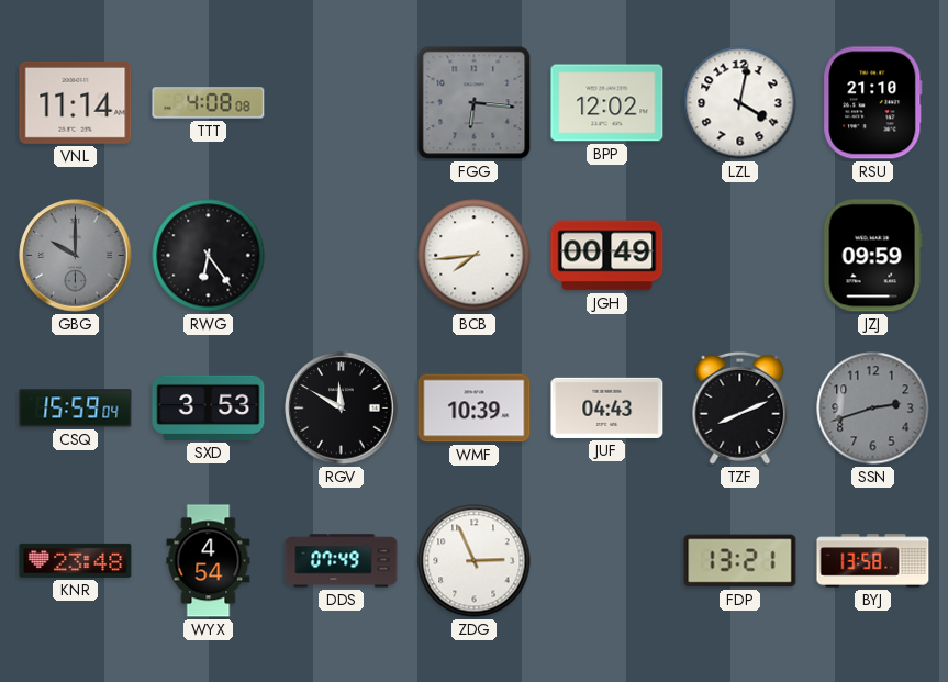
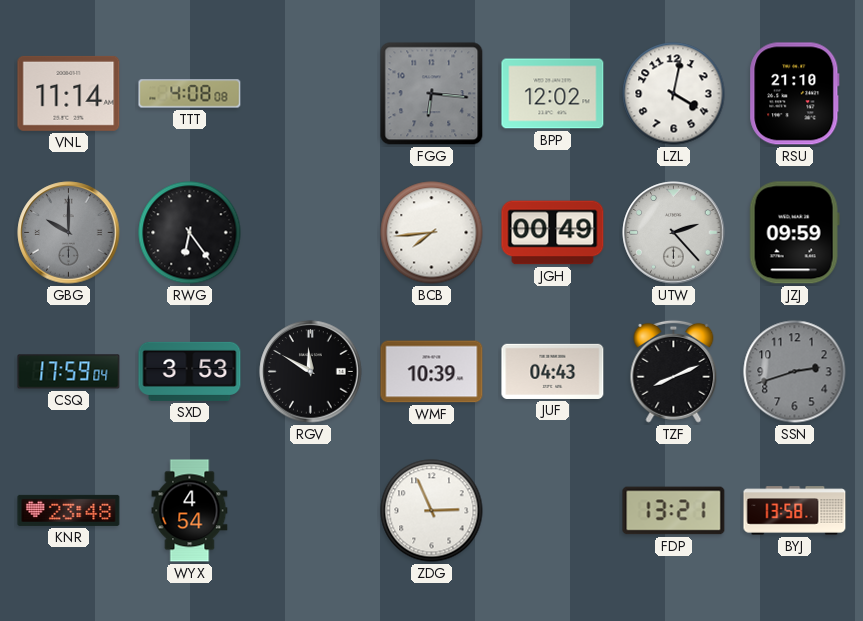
UTW: none -> 2:23
CSQ: 15:59 -> 17:59
DDS: 07:49 -> none
